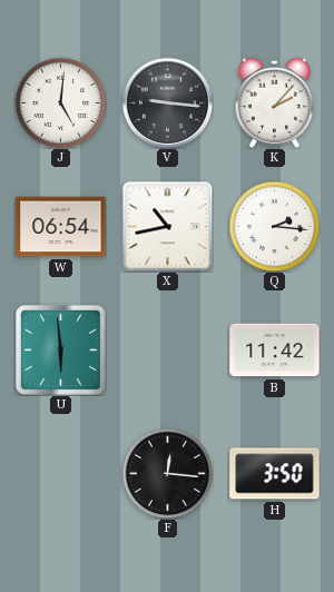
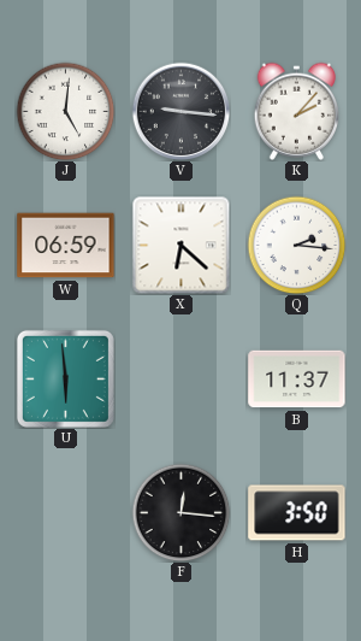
W: 06:54 -> 06:59
X: 10:43 -> 6:22
B: 11:42 -> 11:37
